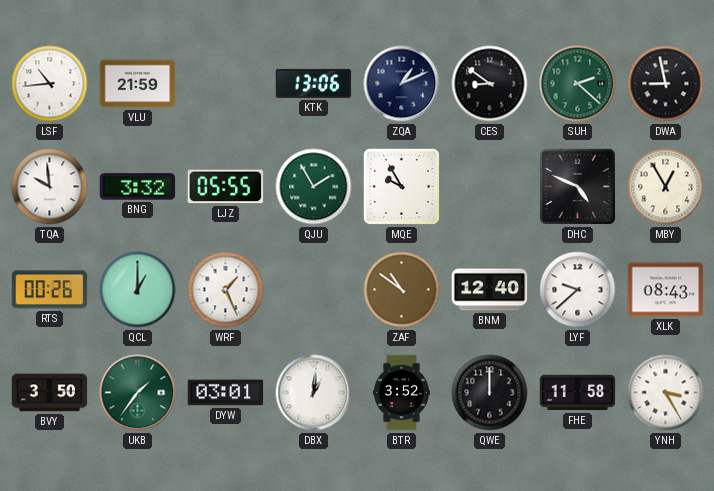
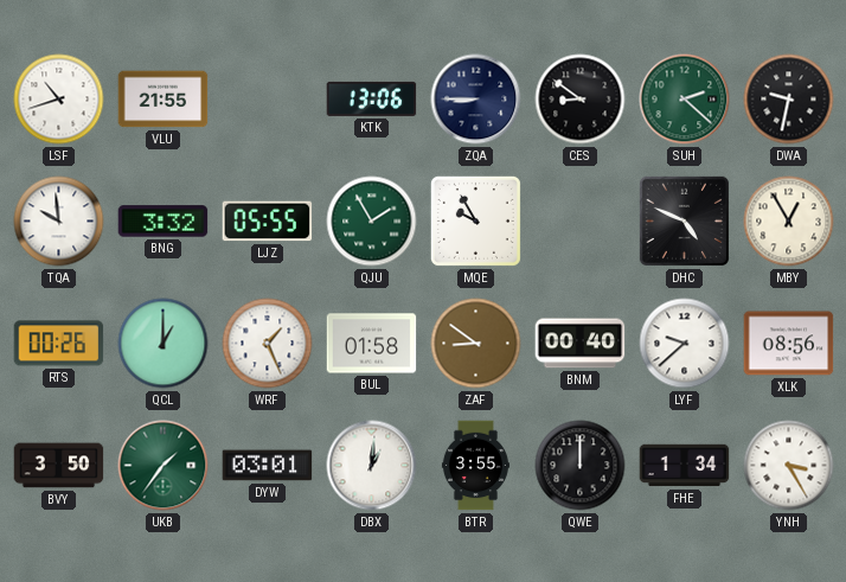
LSF: 10:44 -> 10:42
VLU: 21:59 -> 21:55
ZQA: 1:11 -> 8:45
DWA: 8:58 -> 9:32
BUL: none -> 01:58
ZAF: 10:51 -> 8:51
BNM: 12:40 -> 00:40
XLK: 08:43 -> 08:56
BTR: 3:52 -> 3:55
FHE: 11:58 -> 1:34
